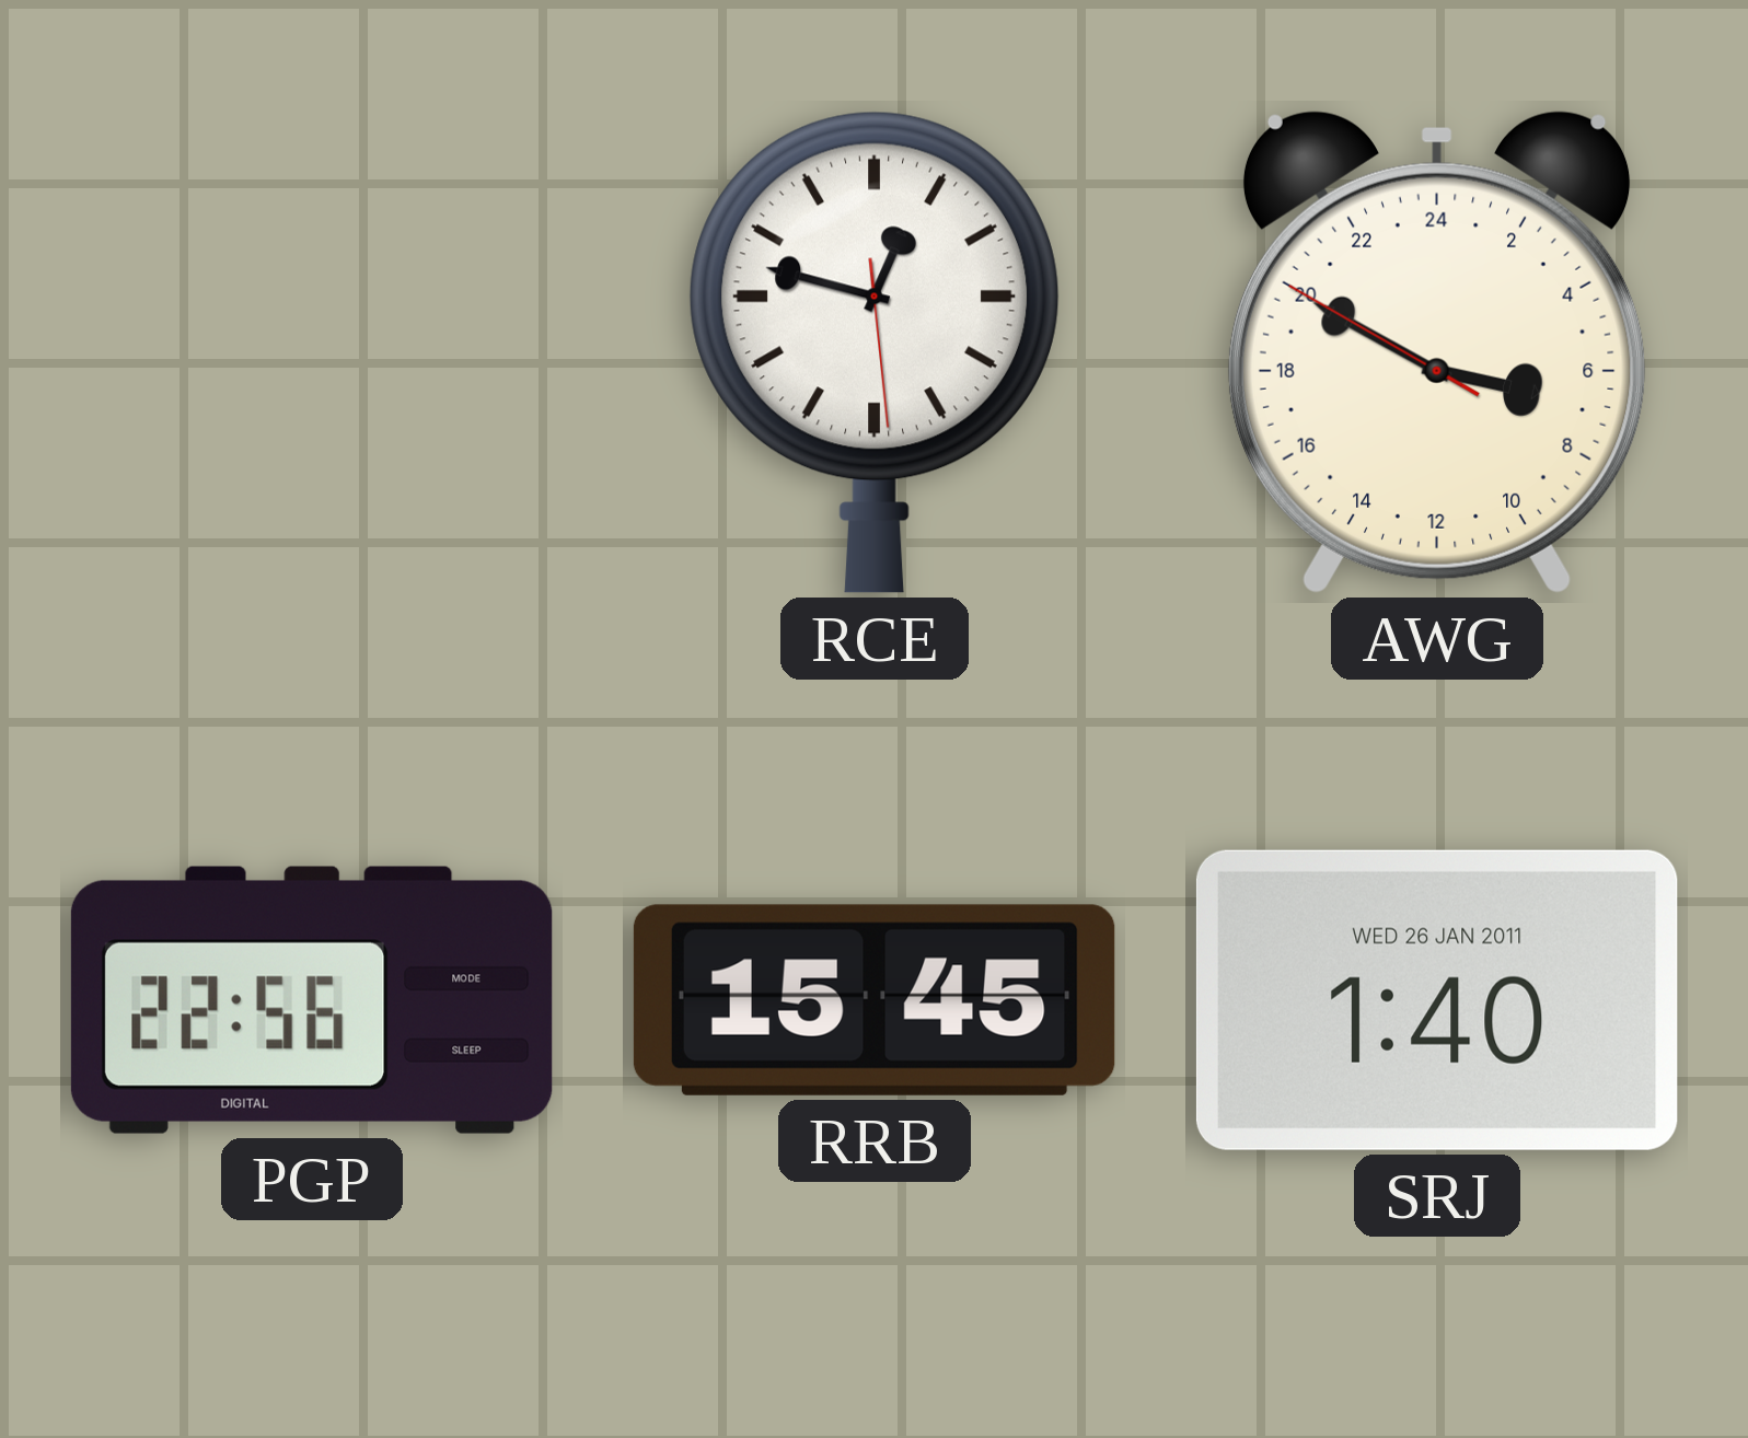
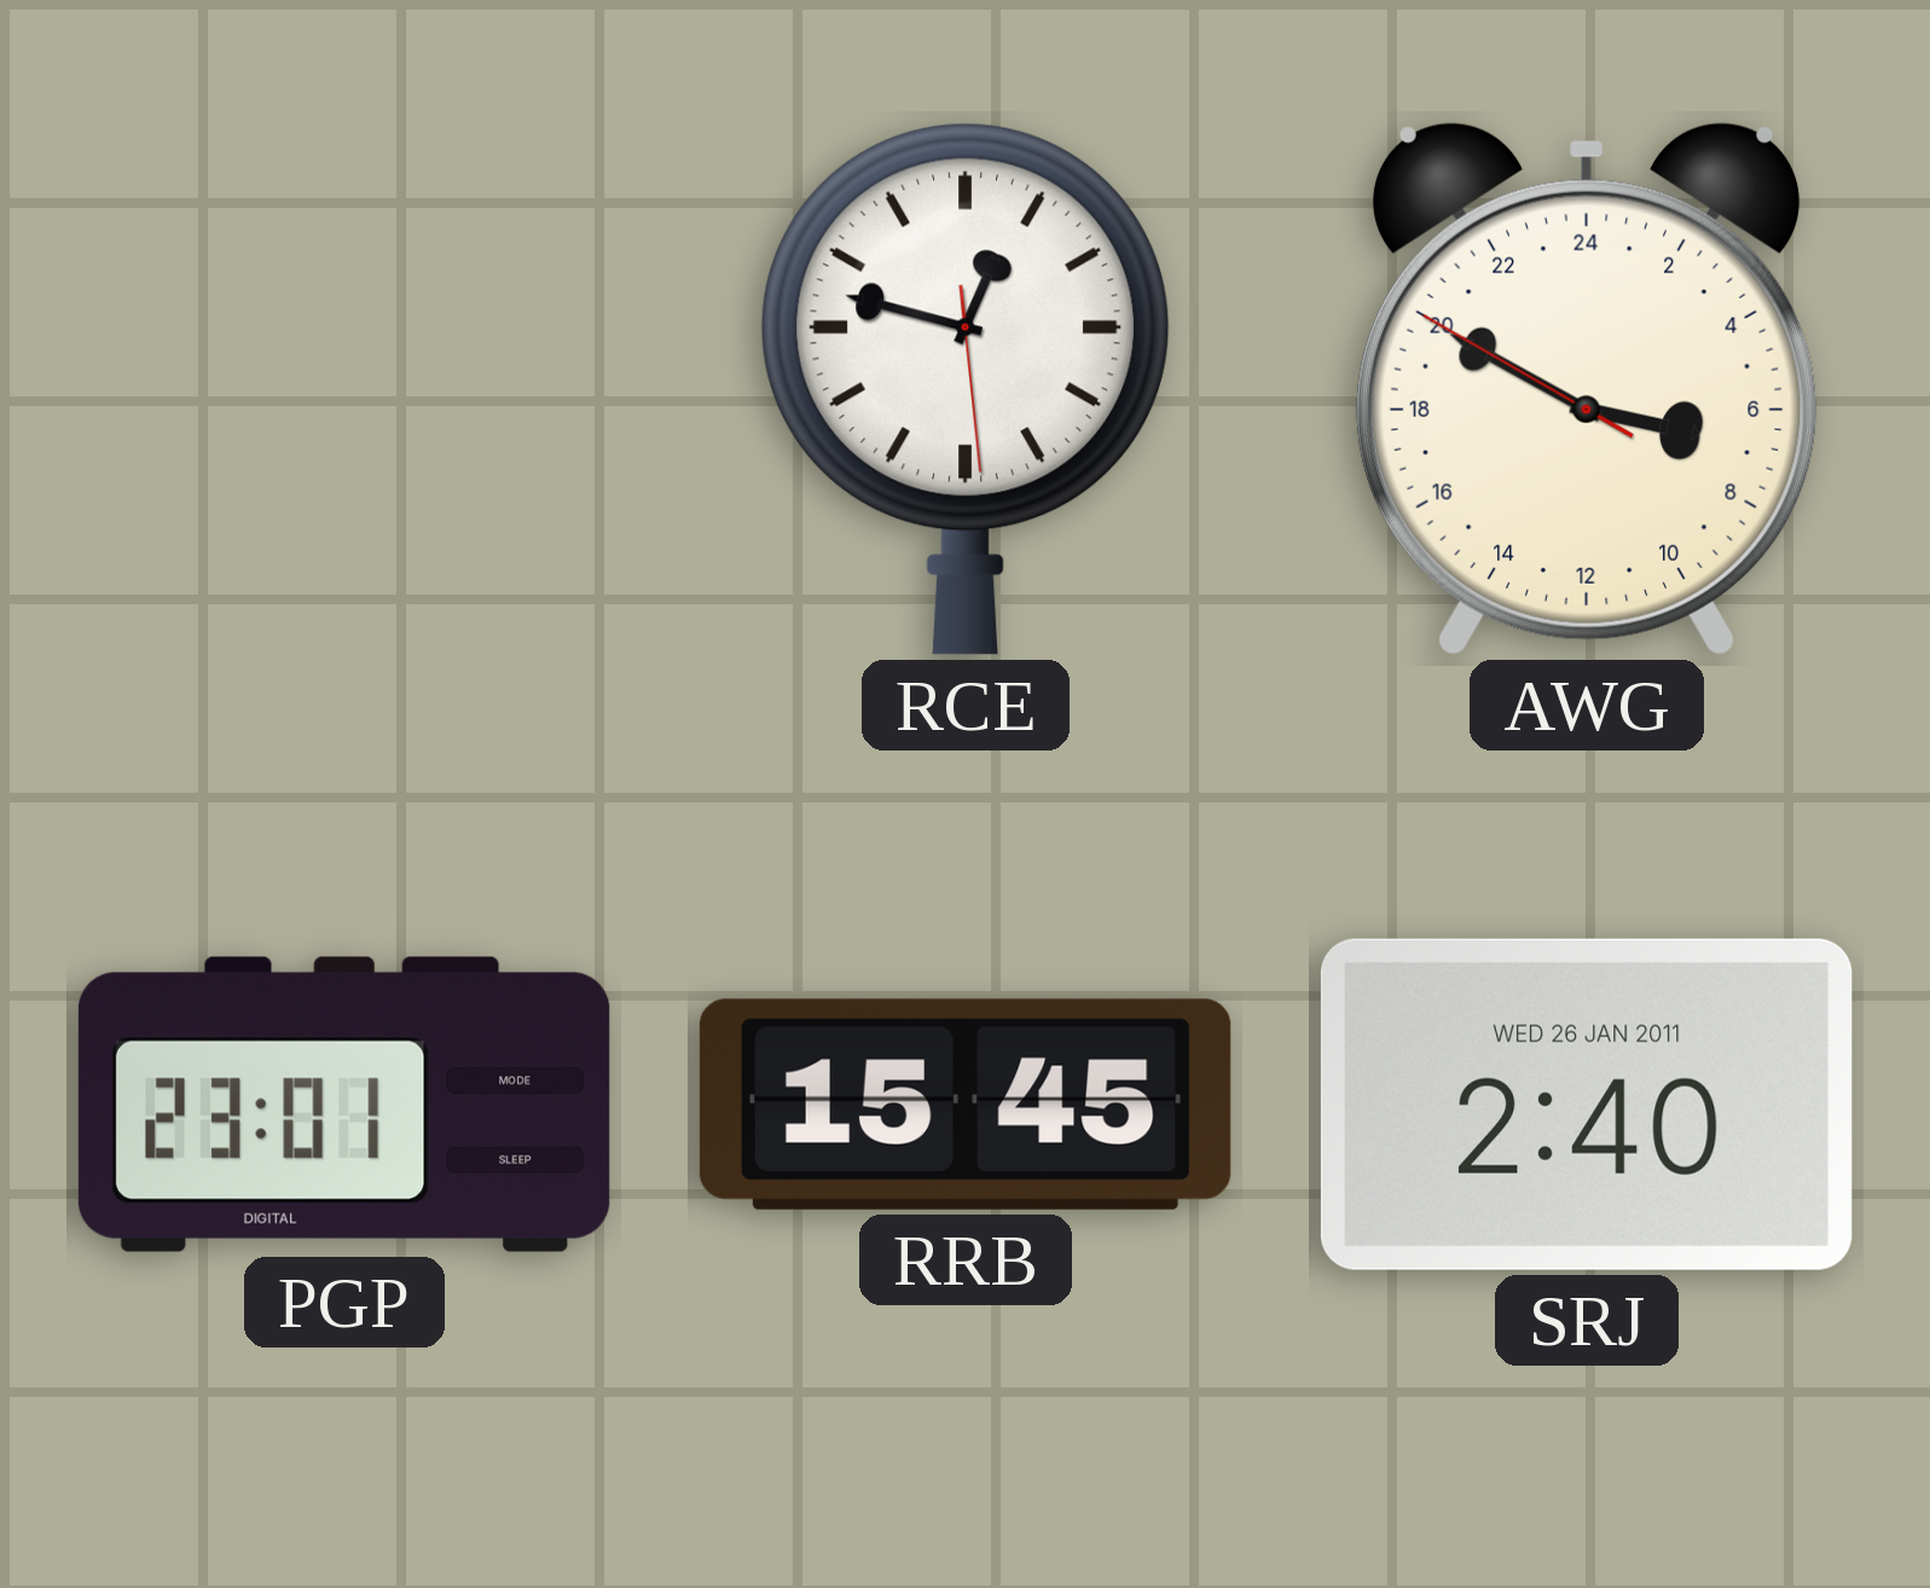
PGP: 22:56 -> 23:01
SRJ: 1:40 -> 2:40
